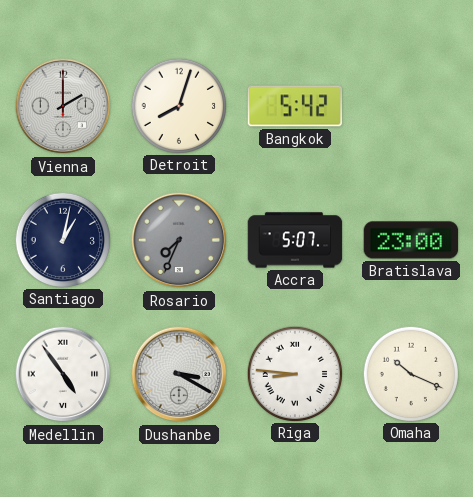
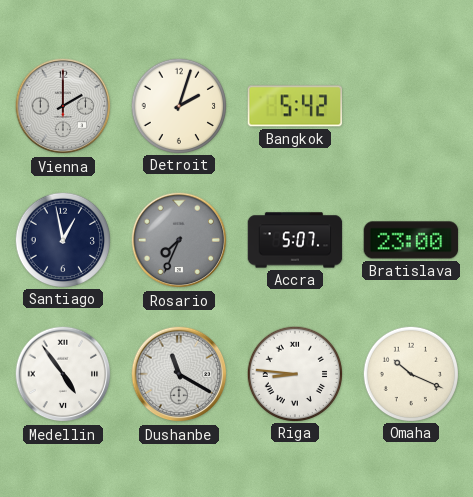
Detroit: 8:03 -> 2:03
Santiago: 1:02 -> 12:58
Dushanbe: 3:20 -> 11:20
